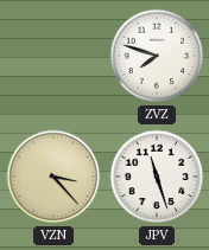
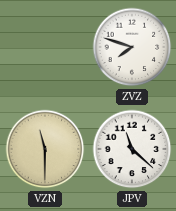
VZN: 3:23 -> 11:30
JPV: 11:27 -> 11:22
